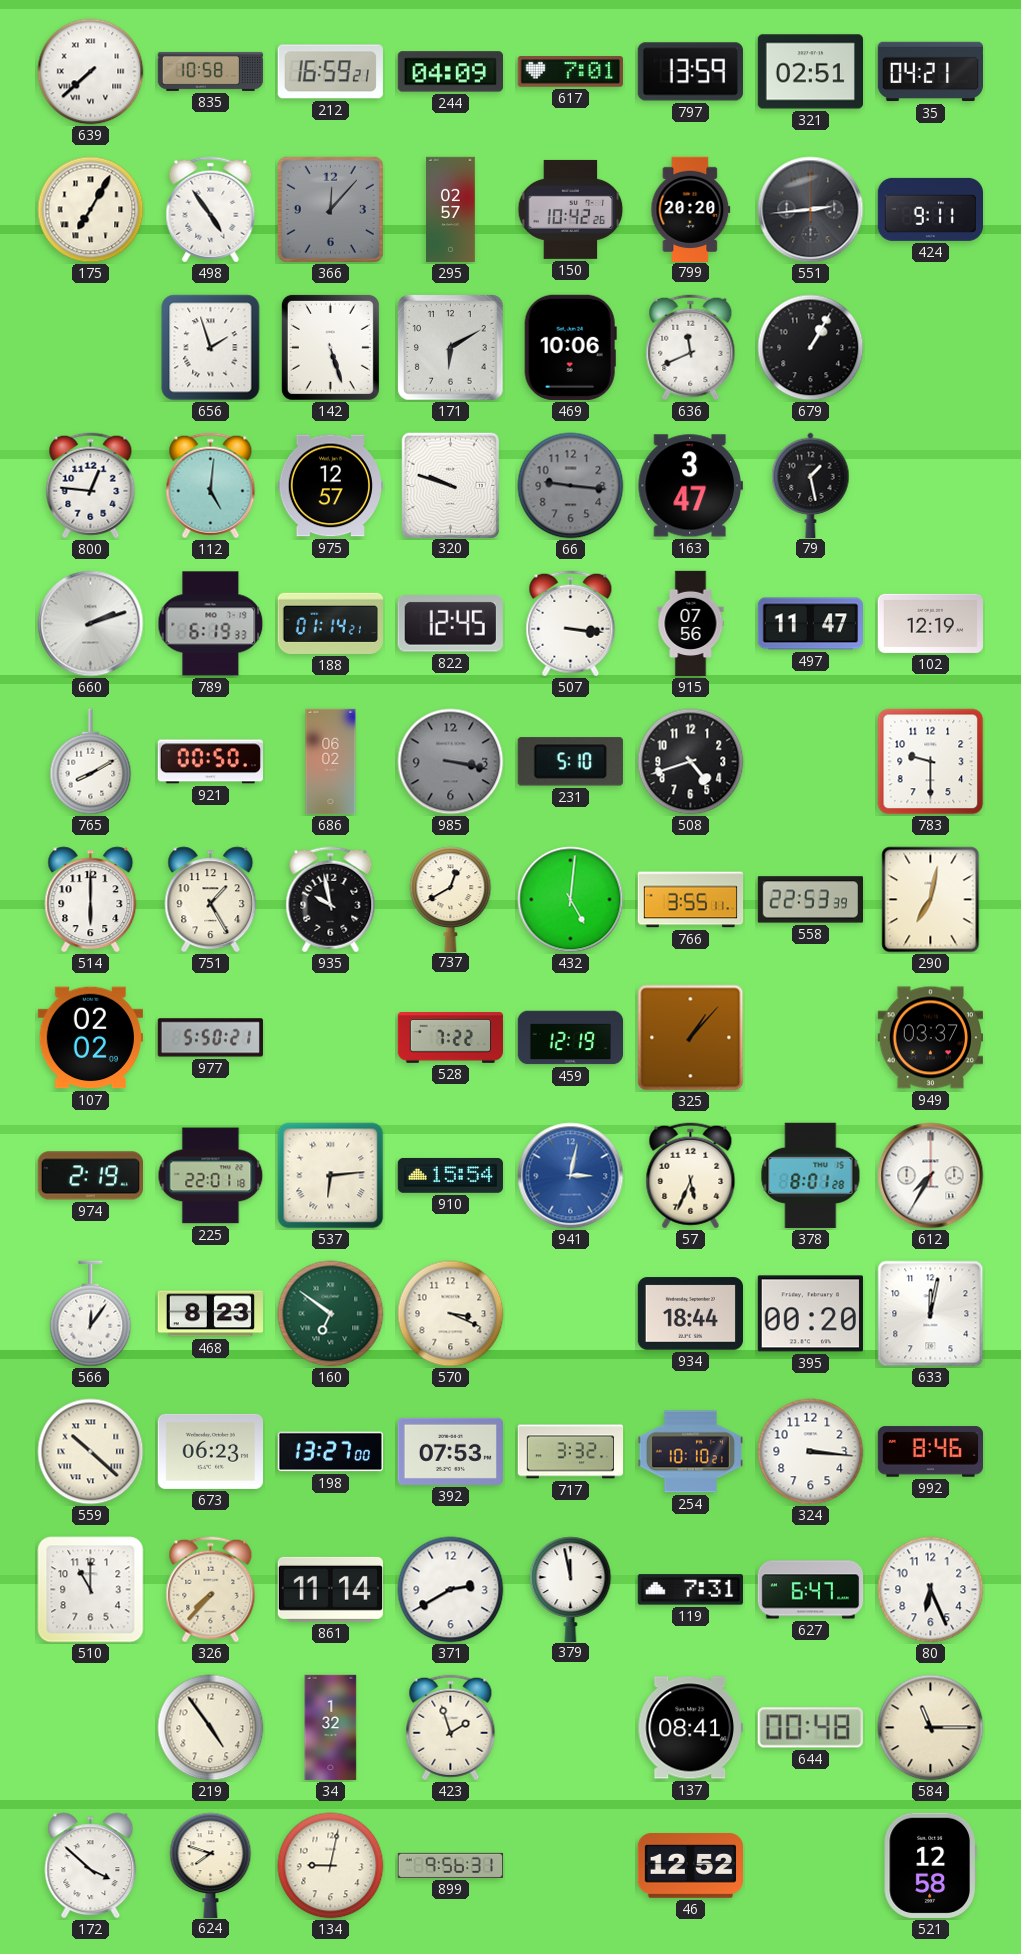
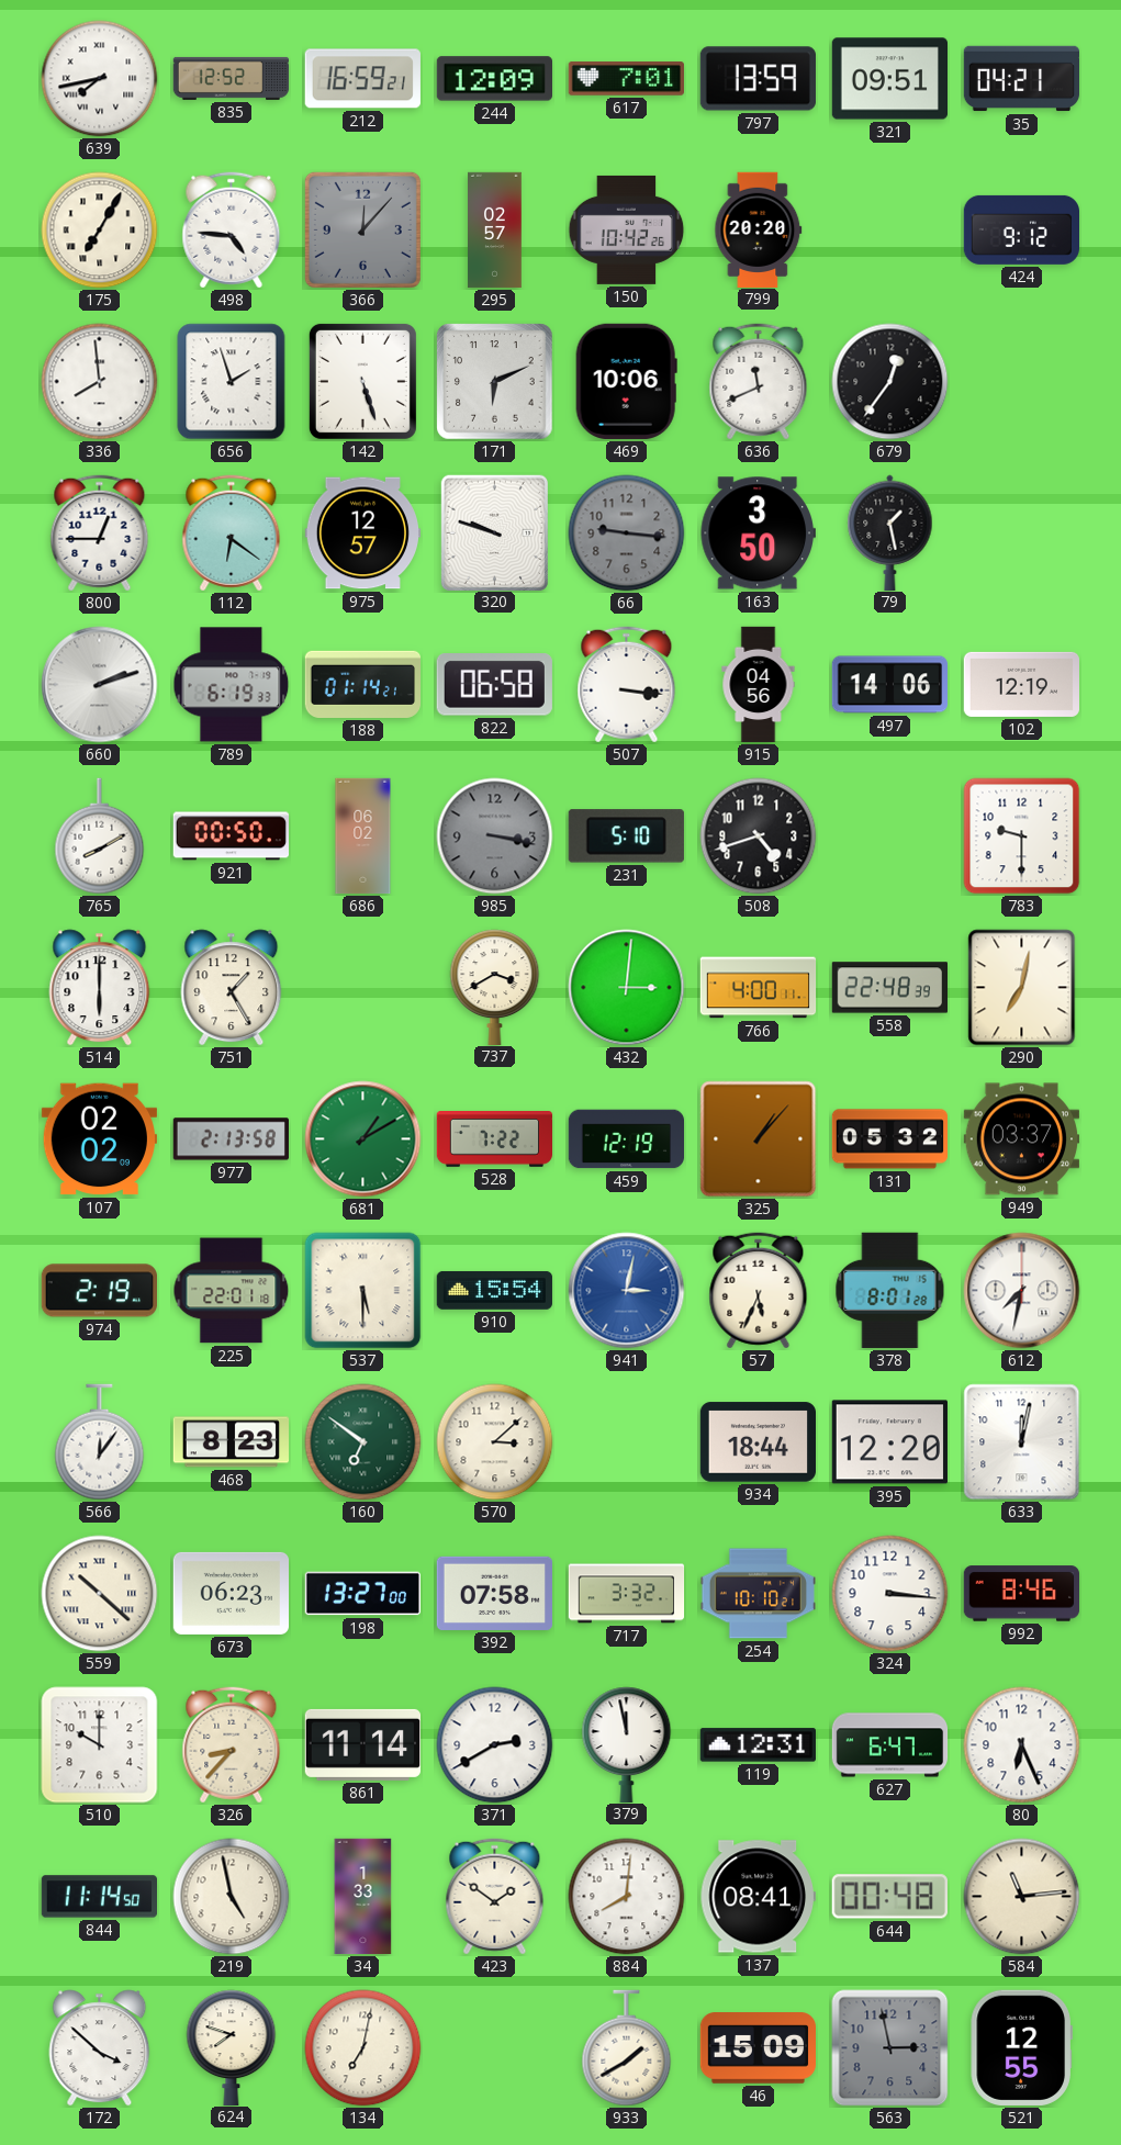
639: 7:38 -> 7:43
835: 10:58 -> 12:52
244: 04:09 -> 12:09
321: 02:51 -> 09:51
498: 4:54 -> 4:46
551: 2:44 -> none
424: 9:11 -> 9:12
336: none -> 7:59
171: 6:10 -> 6:11
679: 1:05 -> 12:36
800: 12:46 -> 12:45
112: 5:01 -> 6:21
163: 3:47 -> 3:50
822: 12:45 -> 06:58
915: 07:56 -> 04:56
497: 11:47 -> 14:06
935: 9:58 -> none
737: 12:40 -> 3:40
432: 5:01 -> 3:01
766: 3:55 -> 4:00
558: 22:53 -> 22:48
977: 5:50 -> 2:13
681: none -> 1:10
131: none -> 05:32
537: 6:14 -> 5:30
612: 7:35 -> 7:32
570: 3:19 -> 3:08
395: 00:20 -> 12:20
392: 07:53 -> 07:58
510: 11:00 -> 10:00
326: 7:37 -> 8:37
119: 7:31 -> 12:31
844: none -> 11:14
219: 4:54 -> 4:58
34: 1:32 -> 1:33
423: 1:57 -> 1:51
884: none -> 8:01
584: 11:15 -> 11:14
134: 9:02 -> 7:02
899: 9:56 -> none
933: none -> 1:40
46: 12:52 -> 15:09
563: none -> 2:58
521: 12:58 -> 12:55
